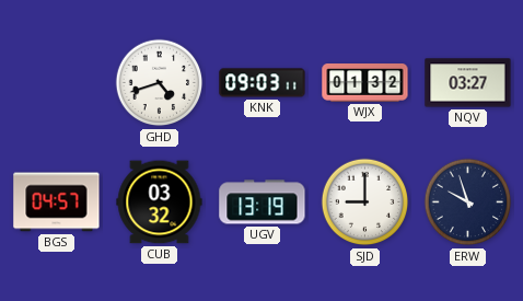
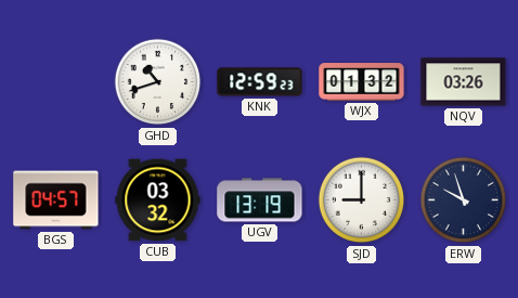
GHD: 4:42 -> 10:42
KNK: 09:03 -> 12:59
NQV: 03:27 -> 03:26
